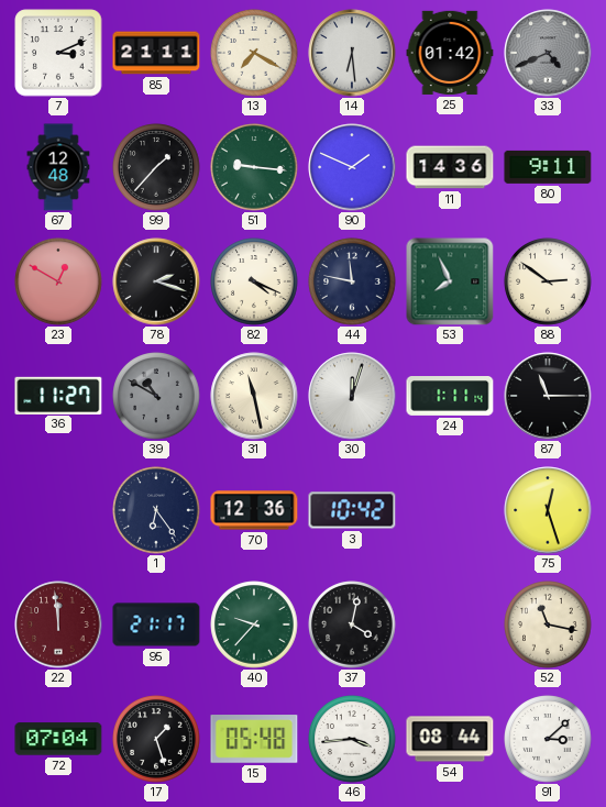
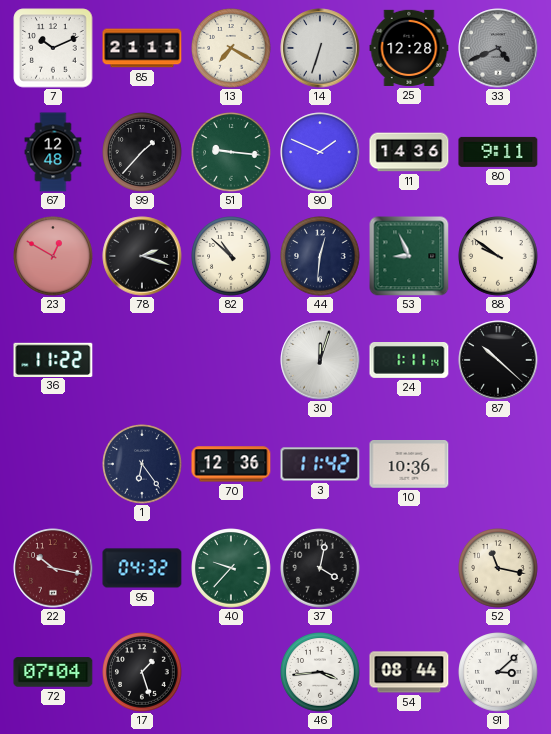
7: 3:11 -> 10:11
14: 6:29 -> 6:33
25: 01:42 -> 12:28
82: 4:19 -> 10:52
44: 11:47 -> 12:31
53: 7:56 -> 8:56
88: 2:51 -> 9:51
36: 11:27 -> 11:22
39: 10:50 -> none
31: 11:28 -> none
87: 11:15 -> 10:22
3: 10:42 -> 11:42
10: none -> 10:36
75: 12:27 -> none
22: 11:59 -> 10:17
95: 21:17 -> 04:32
15: 05:48 -> none
